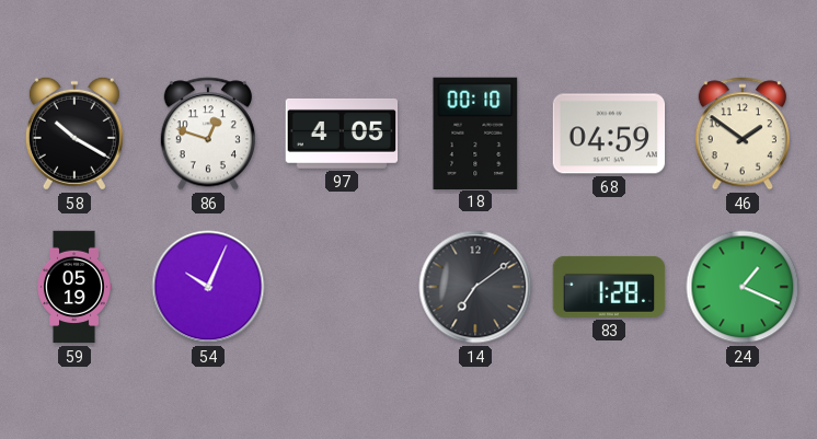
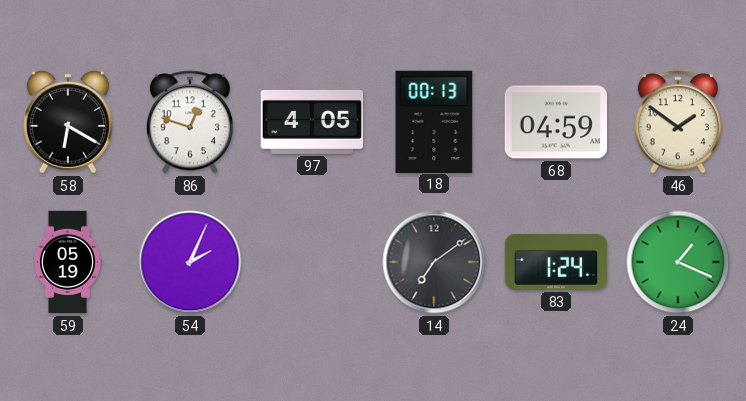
58: 10:20 -> 6:20
18: 00:10 -> 00:13
54: 10:04 -> 2:04
83: 1:28 -> 1:24
